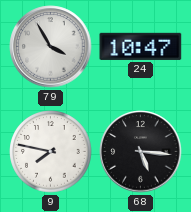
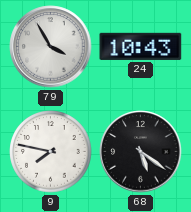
24: 10:47 -> 10:43
68: 5:16 -> 5:21
